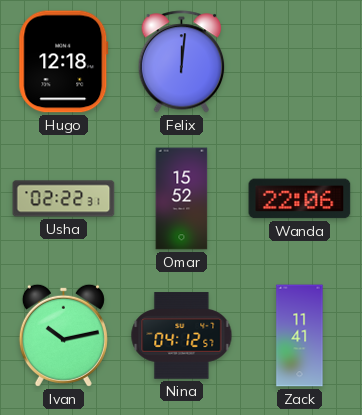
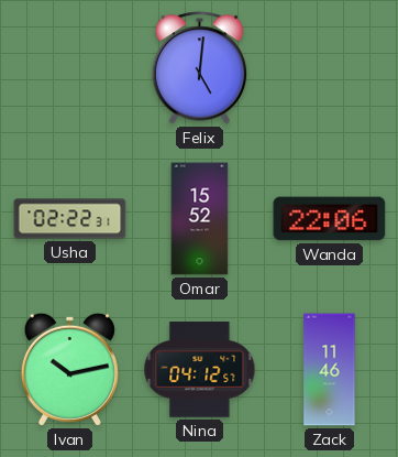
Hugo: 12:18 -> none
Felix: 12:01 -> 5:01
Zack: 11:41 -> 11:46
